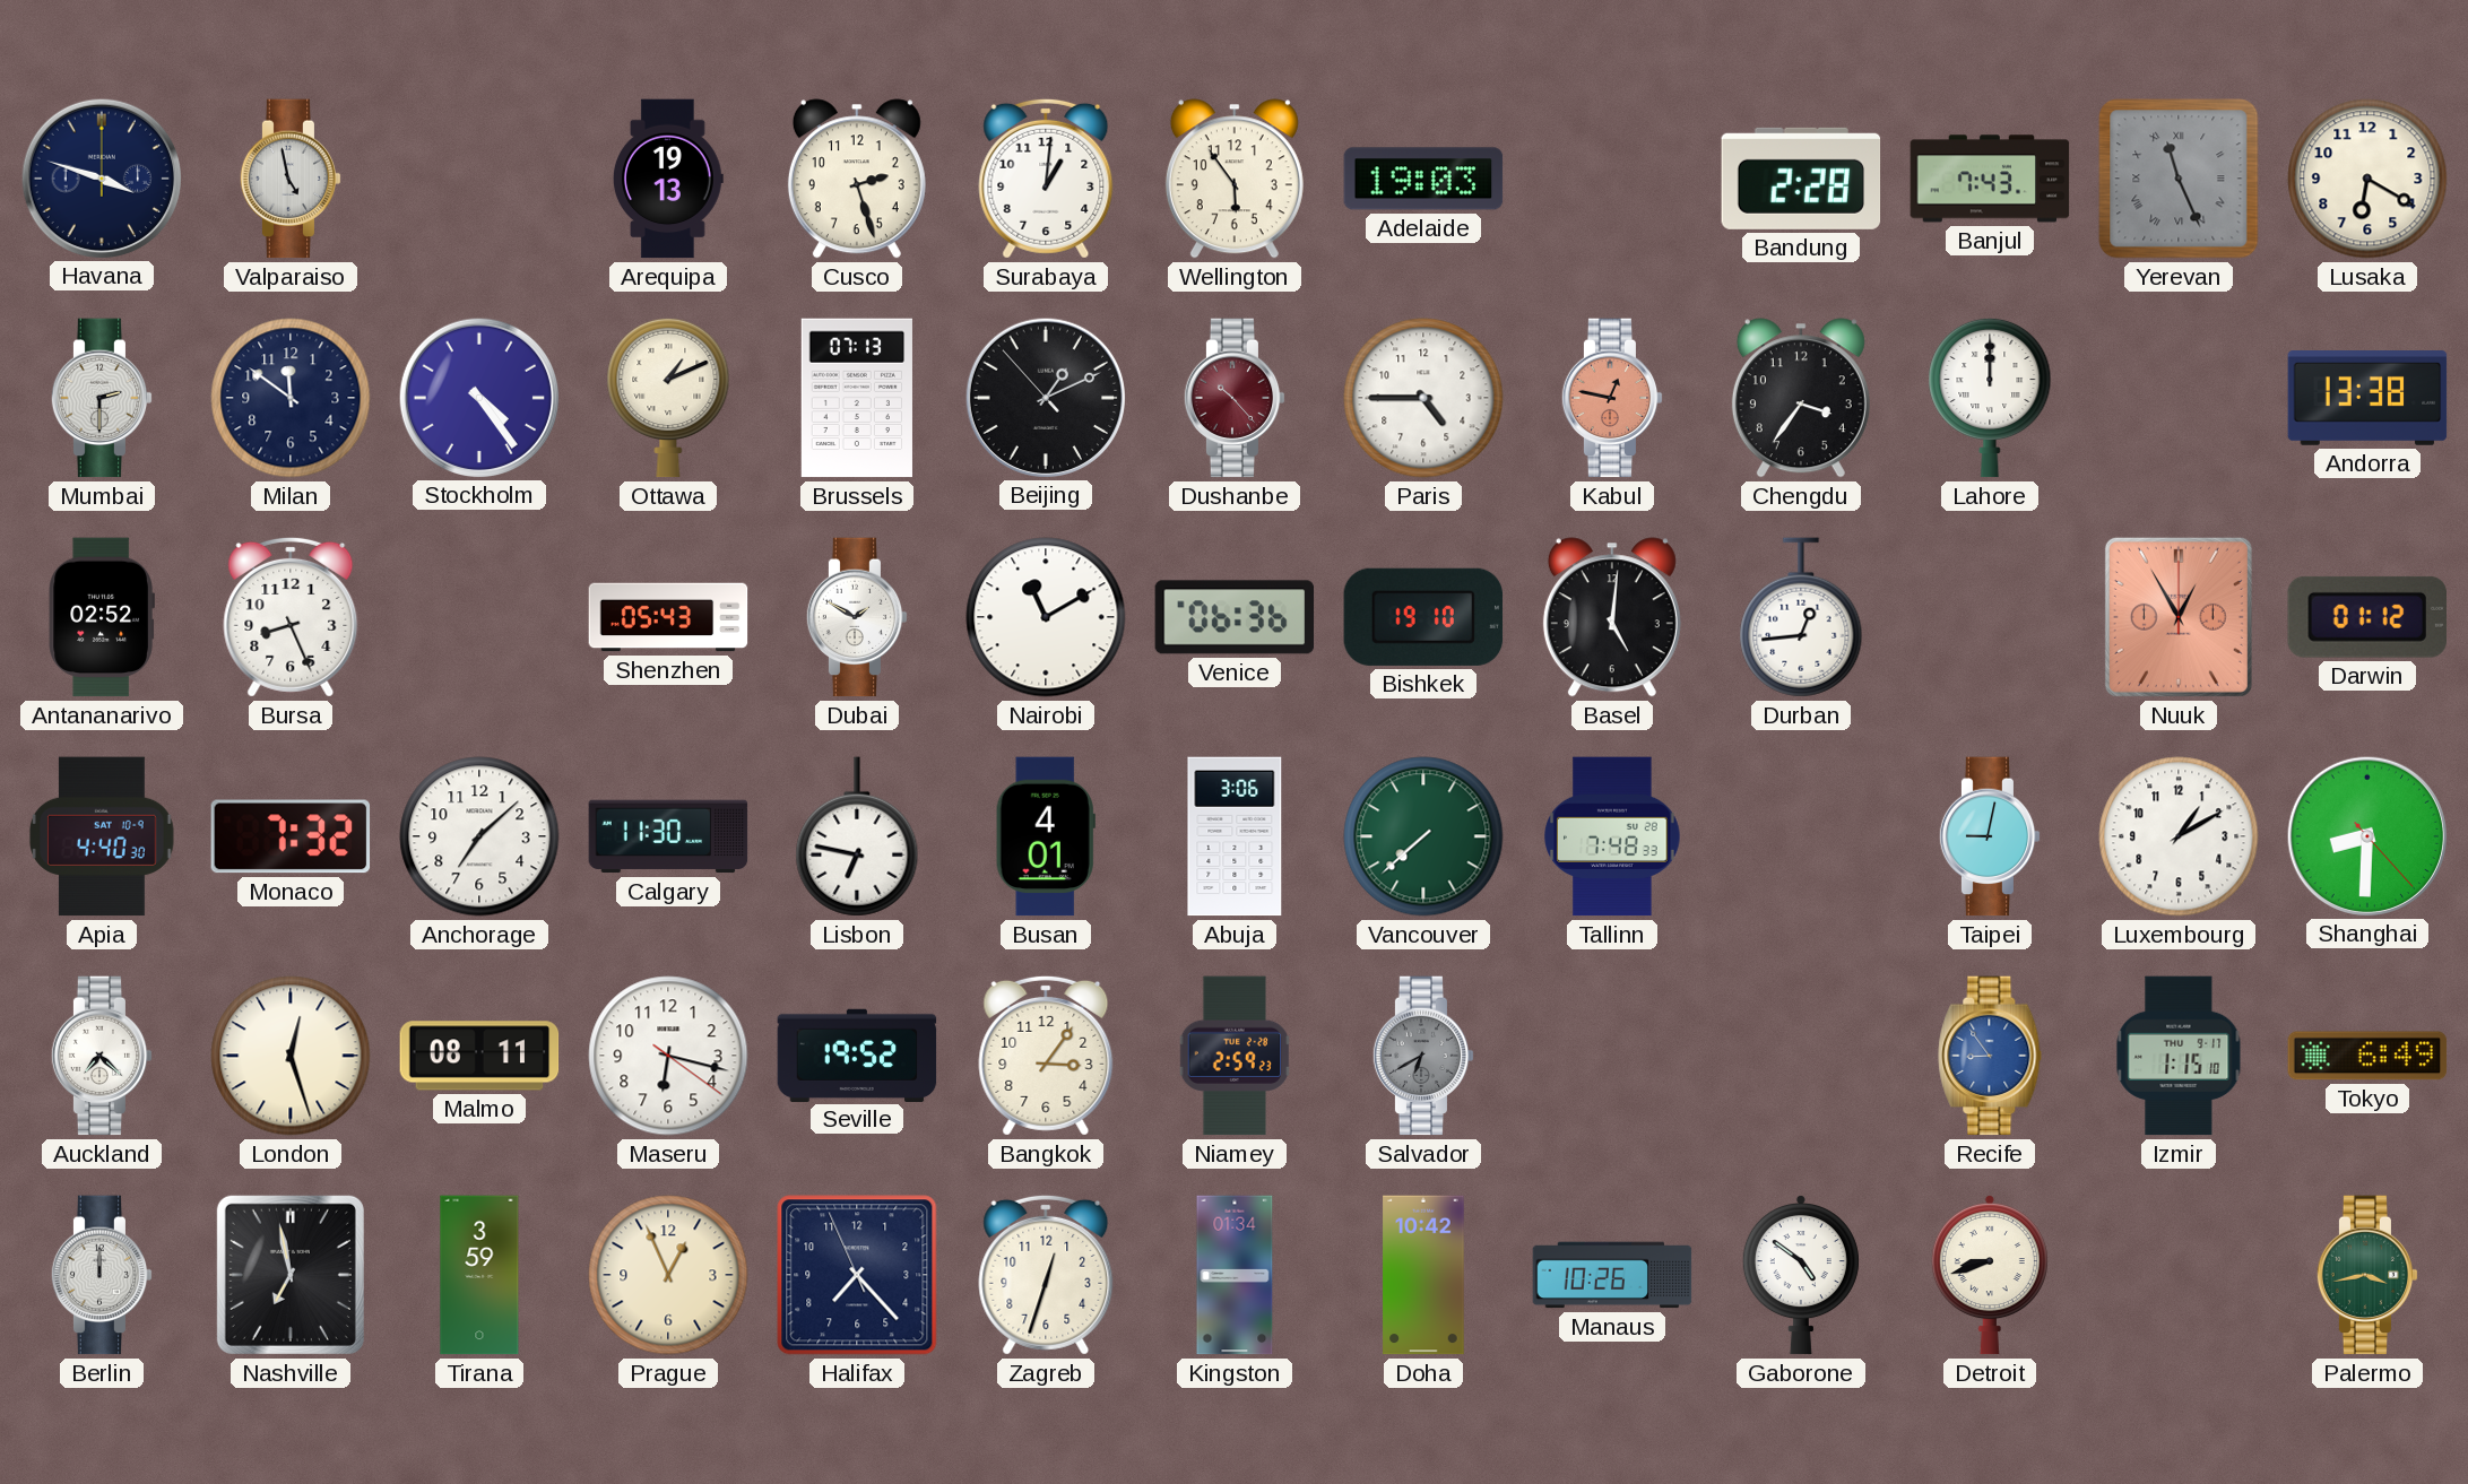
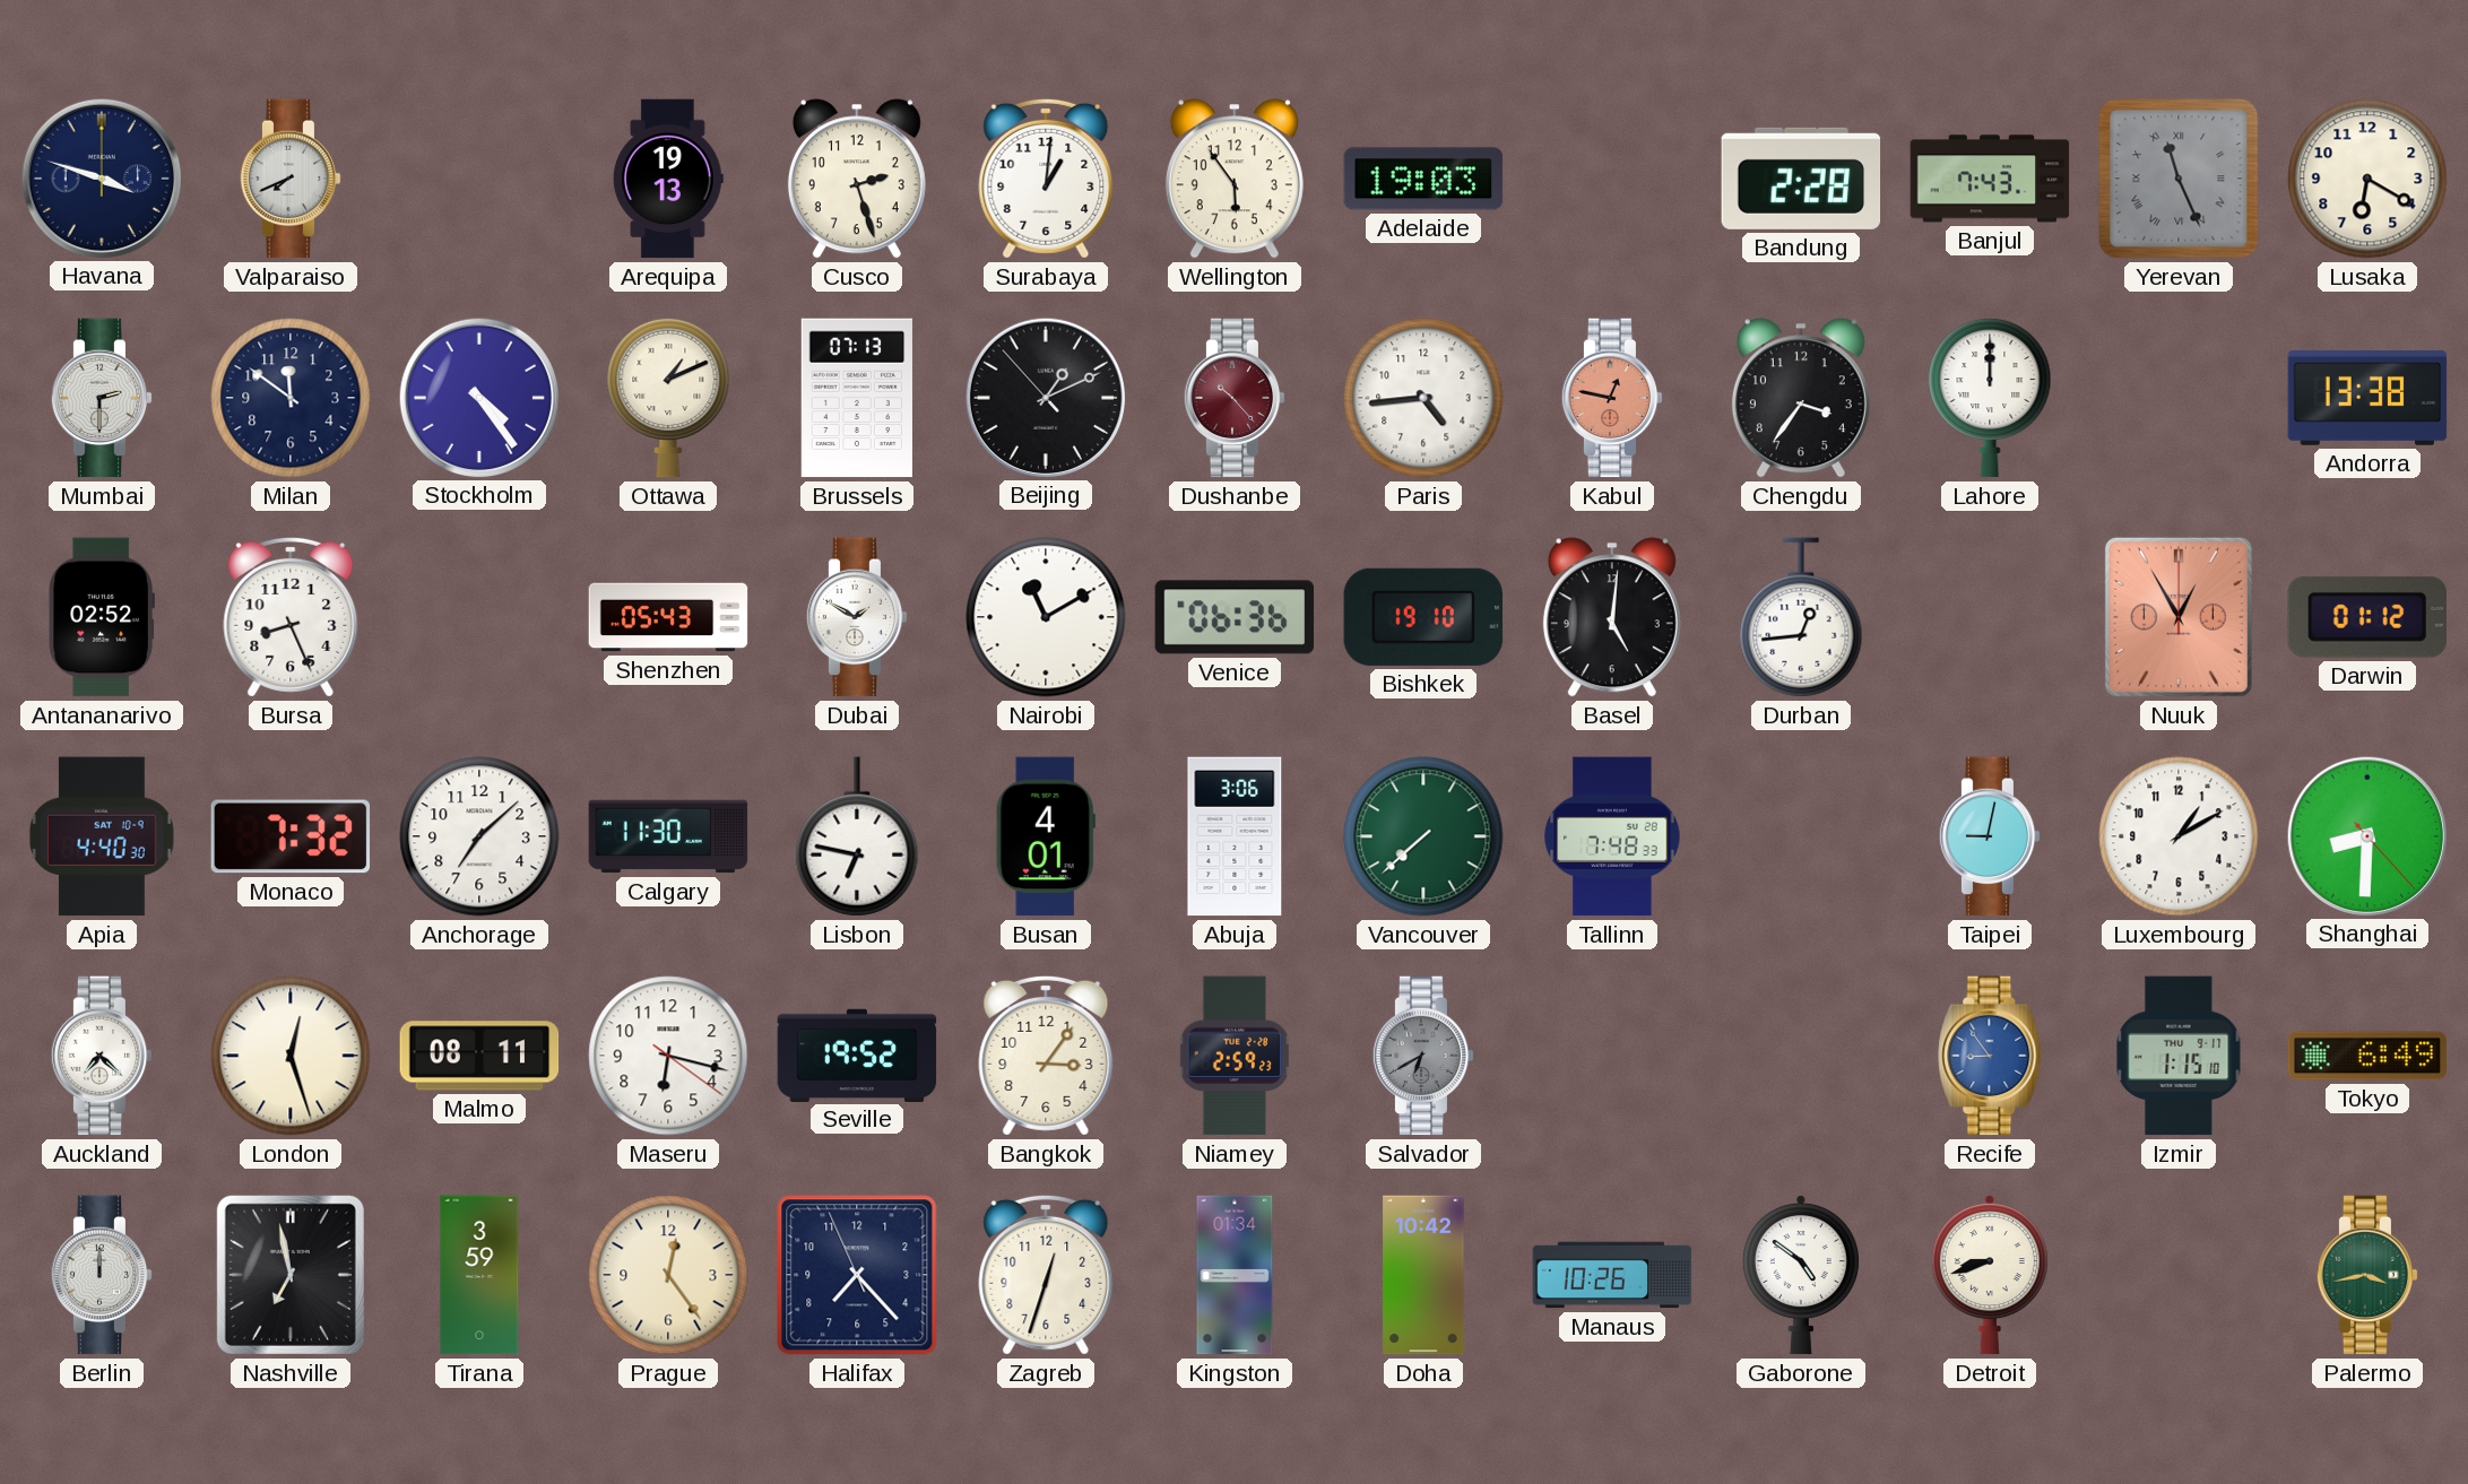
Valparaiso: 4:58 -> 7:41
Paris: 4:45 -> 4:44
Prague: 12:56 -> 12:24
